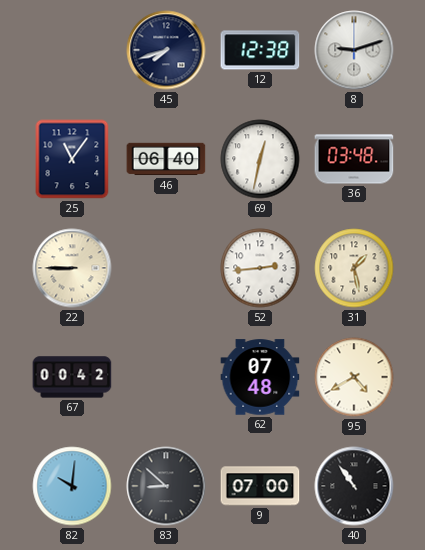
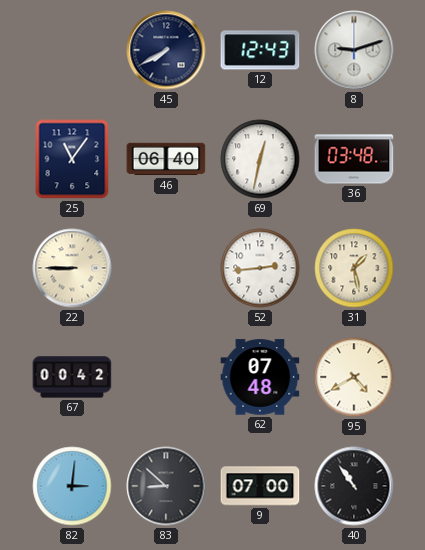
45: 7:42 -> 7:40
12: 12:38 -> 12:43
82: 10:01 -> 3:01
